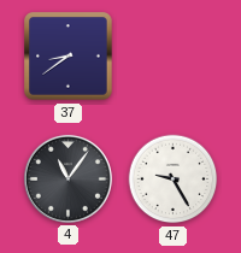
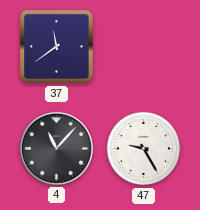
37: 8:39 -> 11:39
4: 11:06 -> 11:07
